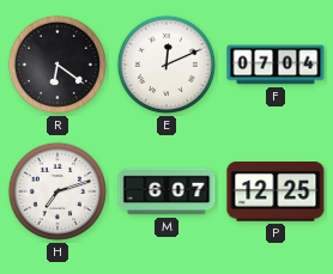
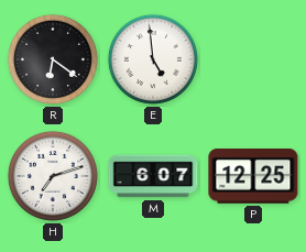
E: 12:11 -> 4:59
F: 07:04 -> none
